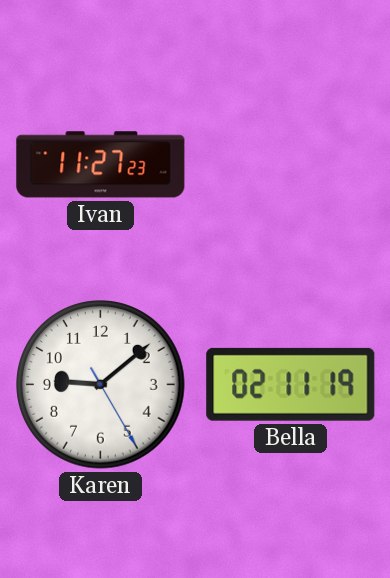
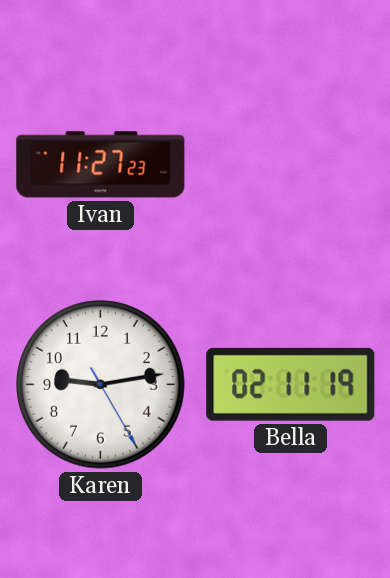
Karen: 9:08 -> 9:13
